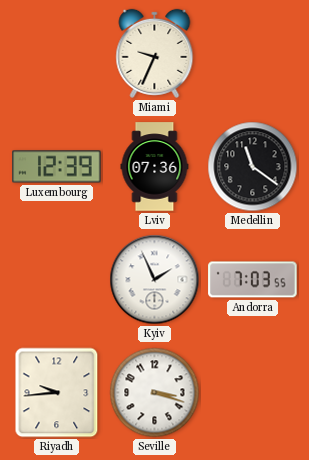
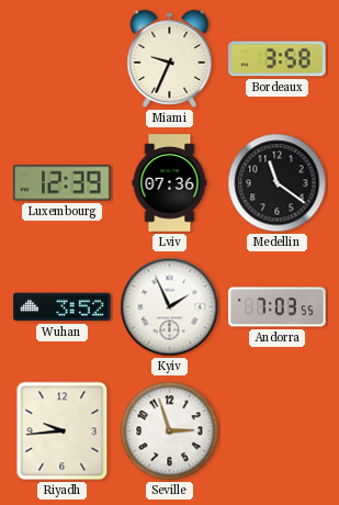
Bordeaux: none -> 3:58
Wuhan: none -> 3:52
Seville: 3:18 -> 2:57
